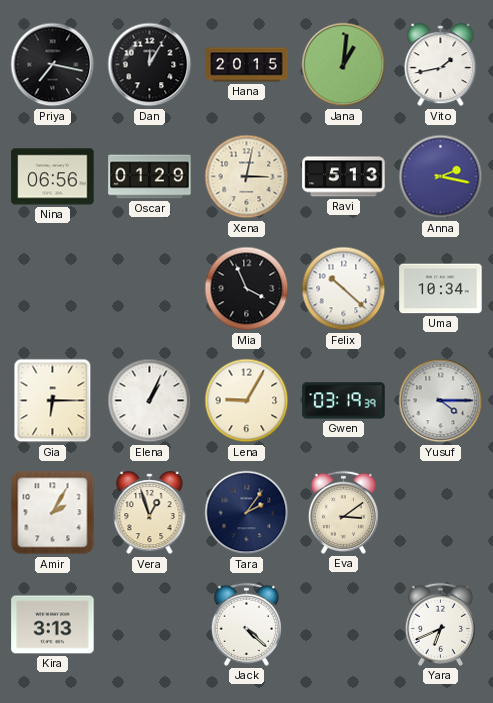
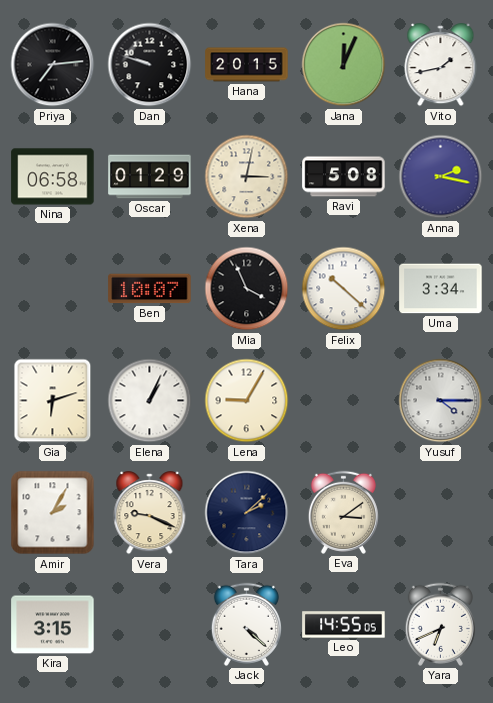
Priya: 7:17 -> 7:14
Dan: 12:05 -> 9:48
Jana: 1:01 -> 12:04
Nina: 06:56 -> 06:58
Ravi: 5:13 -> 5:08
Ben: none -> 10:07
Uma: 10:34 -> 3:34
Gia: 6:15 -> 6:12
Gwen: 03:19 -> none
Vera: 12:57 -> 9:19
Tara: 2:06 -> 2:08
Kira: 3:13 -> 3:15
Leo: none -> 14:55
